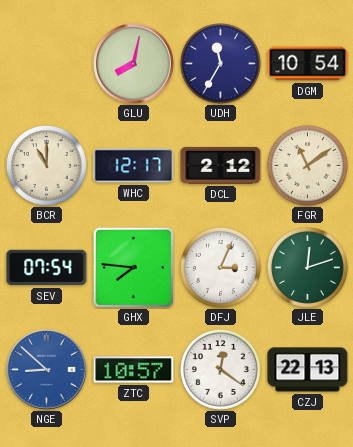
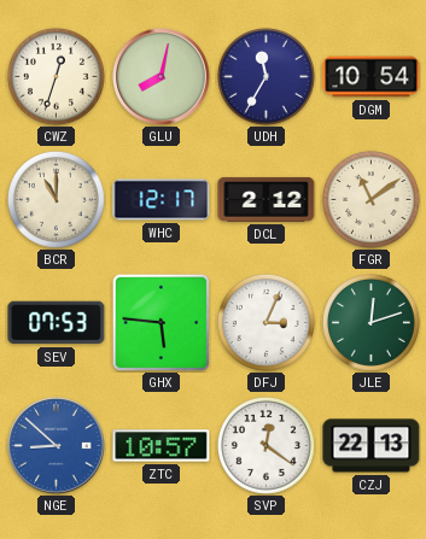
CWZ: none -> 12:33
SEV: 07:54 -> 07:53
GHX: 7:46 -> 5:46
